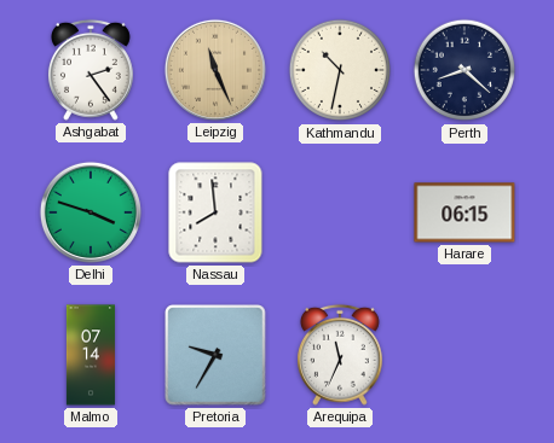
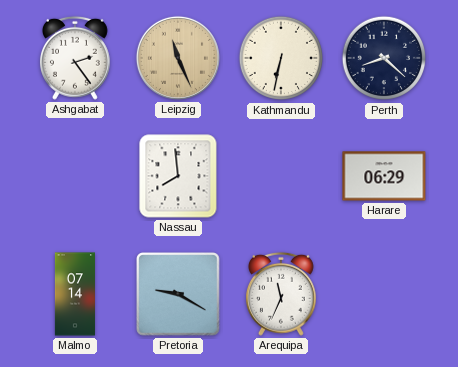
Kathmandu: 10:32 -> 6:32
Delhi: 3:48 -> none
Harare: 06:15 -> 06:29
Pretoria: 9:35 -> 9:20
